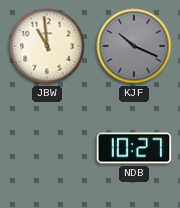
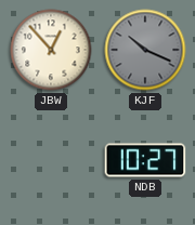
JBW: 10:59 -> 12:53
